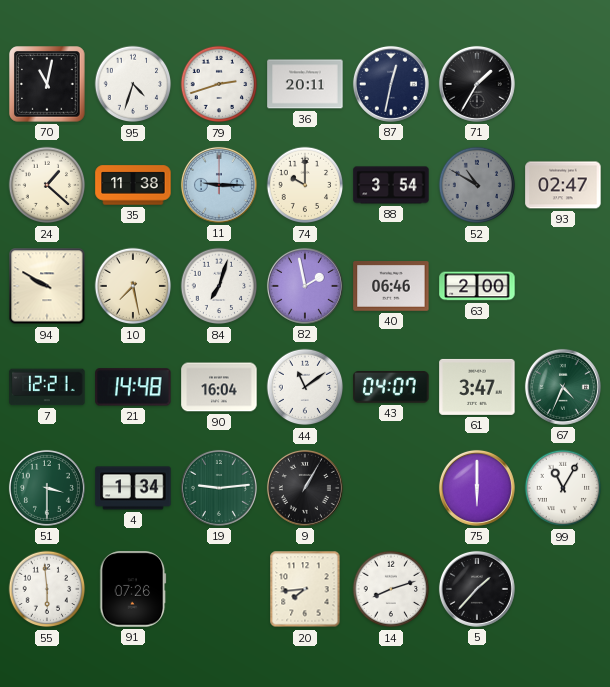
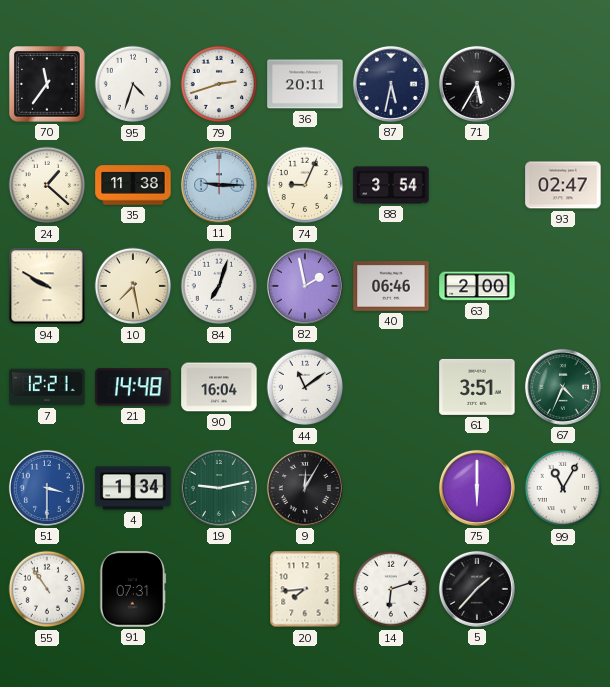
70: 11:02 -> 11:36
87: 12:32 -> 5:32
71: 1:35 -> 5:35
74: 10:00 -> 9:04
52: 10:50 -> none
43: 04:07 -> none
61: 3:47 -> 3:51
51 dial: green -> blue
19: 9:14 -> 9:13
9: 1:05 -> 12:05
55: 5:59 -> 10:54
91: 07:26 -> 07:31
14: 8:12 -> 6:12
